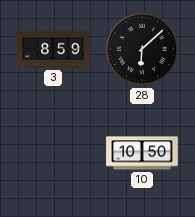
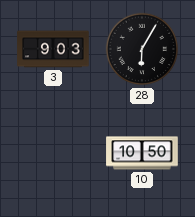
3: 8:59 -> 9:03
28: 6:08 -> 6:05
